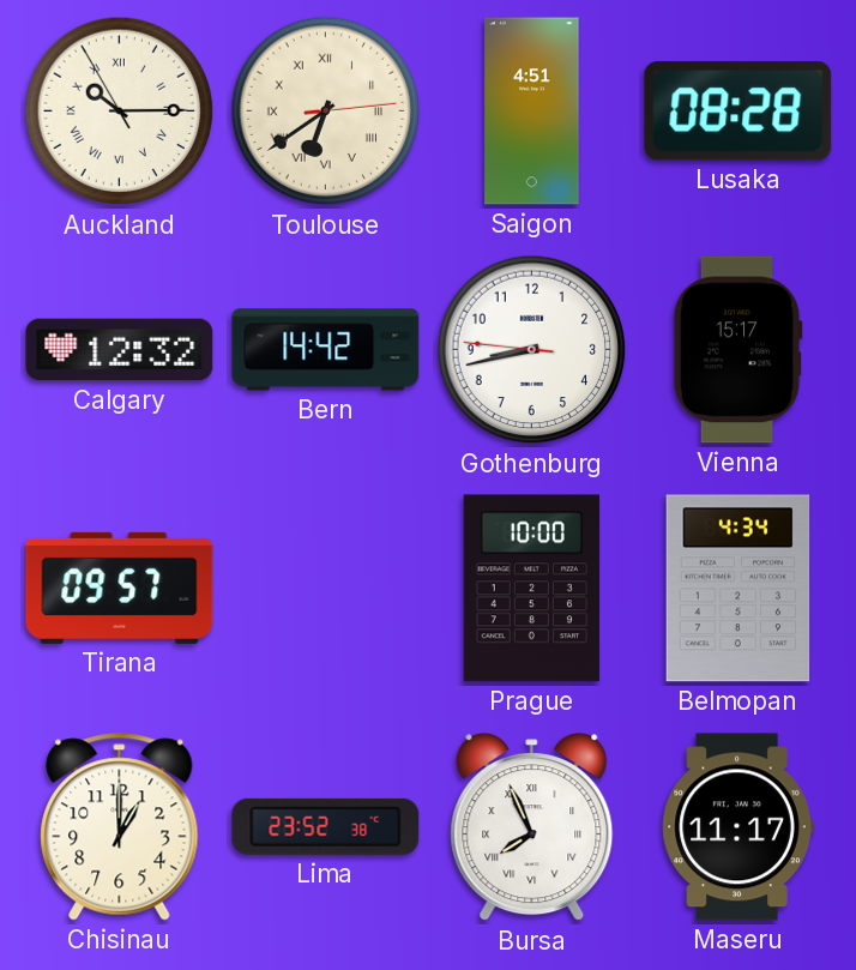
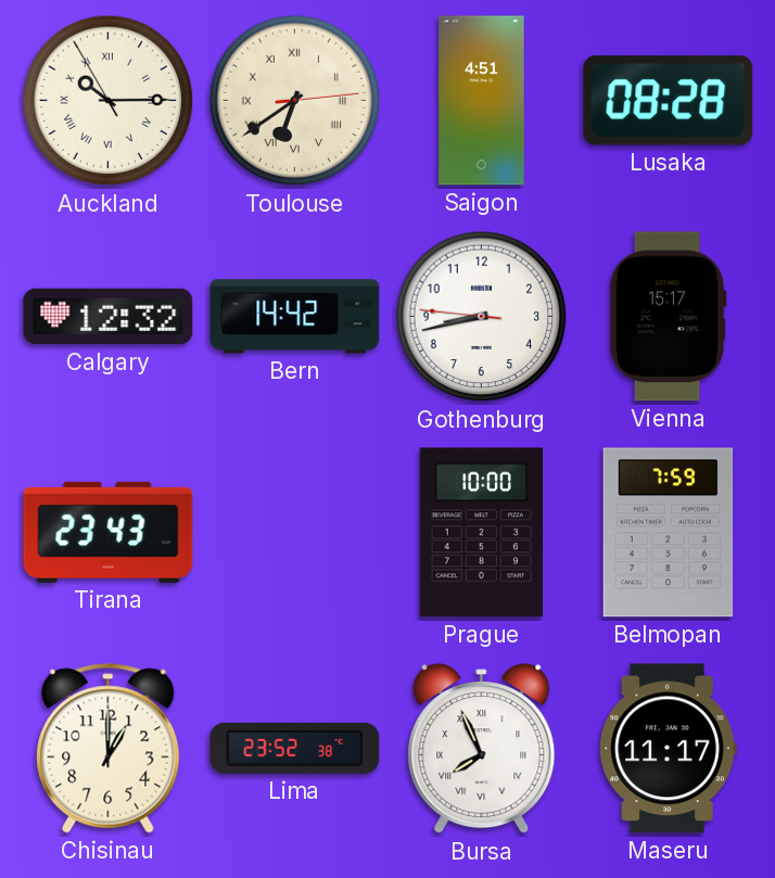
Tirana: 09:57 -> 23:43
Belmopan: 4:34 -> 7:59
